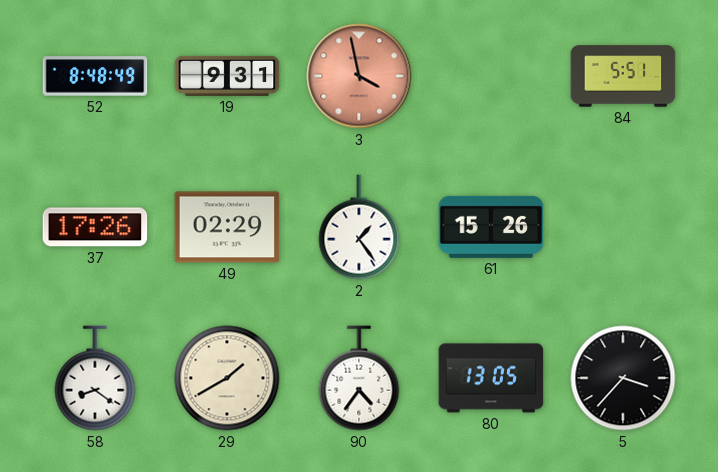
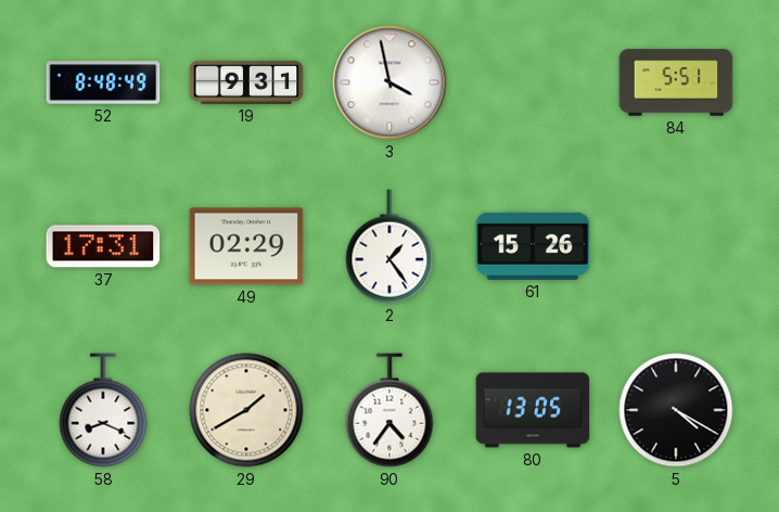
3 dial: salmon -> white
37: 17:26 -> 17:31
58: 8:21 -> 8:19
5: 3:37 -> 4:20
